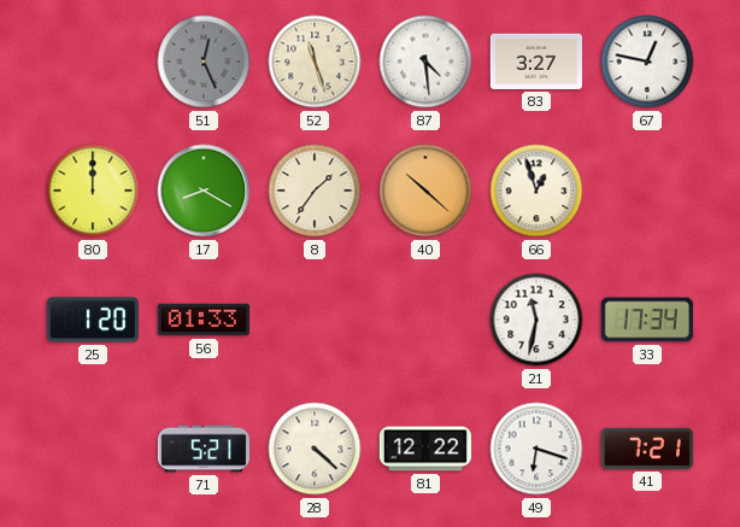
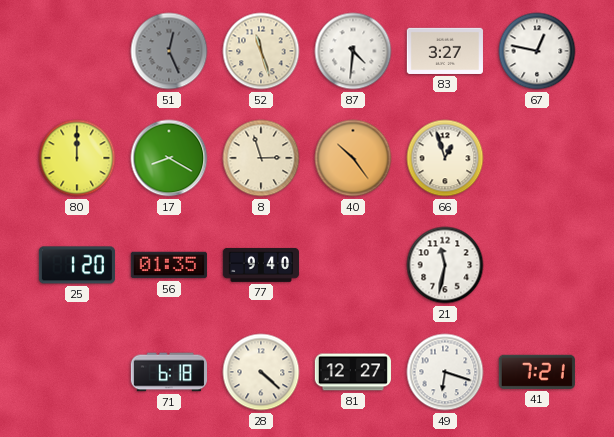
87: 4:29 -> 4:31
8: 1:36 -> 2:57
40: 10:22 -> 10:24
56: 01:33 -> 01:35
77: none -> 9:40
33: 17:34 -> none
71: 5:21 -> 6:18
81: 12:22 -> 12:27
